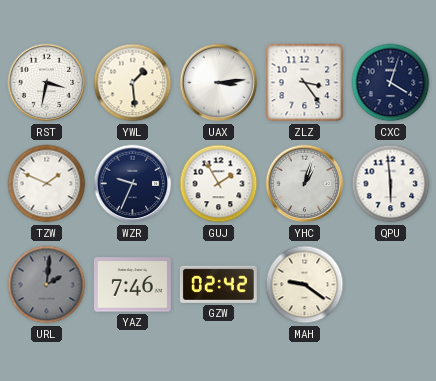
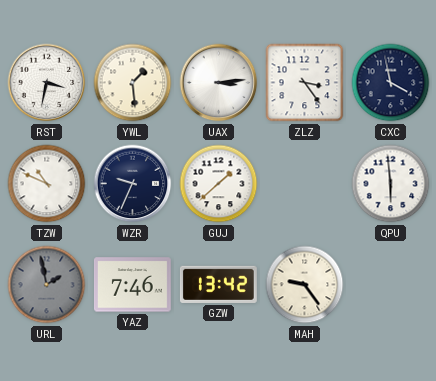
CXC: 4:03 -> 3:58
TZW: 1:49 -> 10:49
GUJ: 1:55 -> 1:38
YHC: 1:03 -> none
URL: 2:01 -> 1:58
GZW: 02:42 -> 13:42
MAH: 9:21 -> 9:24
